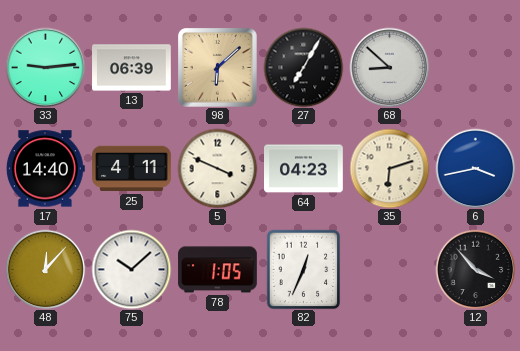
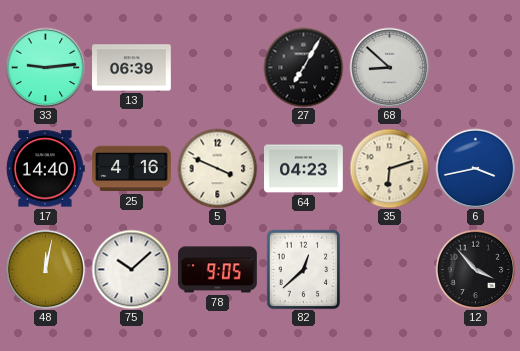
98: 6:08 -> none
25: 4:11 -> 4:16
48: 12:07 -> 12:02
78: 1:05 -> 9:05
82: 12:34 -> 12:38
